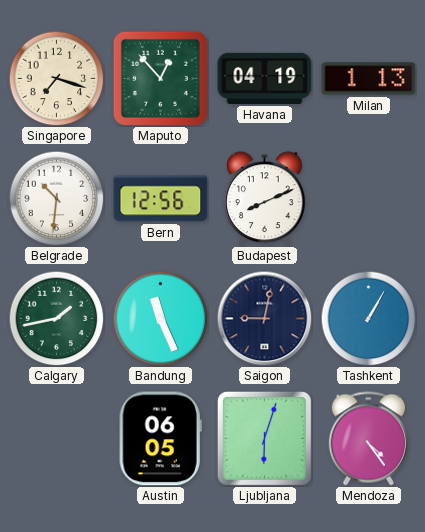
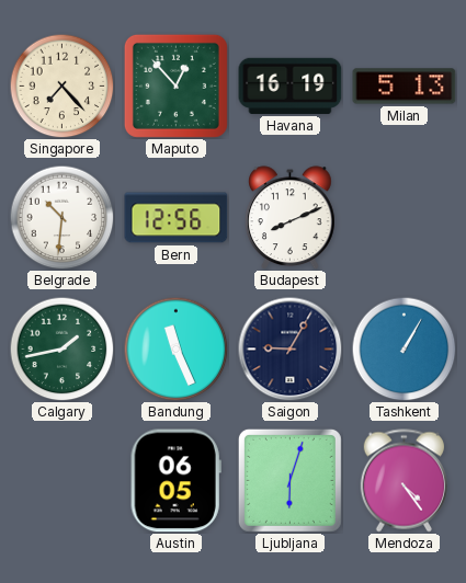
Singapore: 7:18 -> 7:23
Havana: 04:19 -> 16:19
Milan: 1:13 -> 5:13
Saigon: 9:02 -> 9:05
